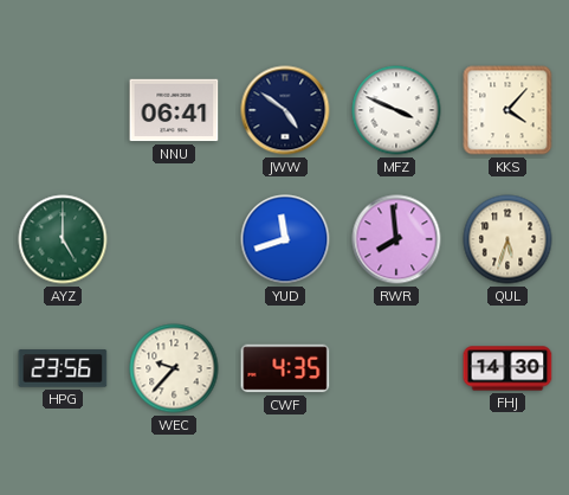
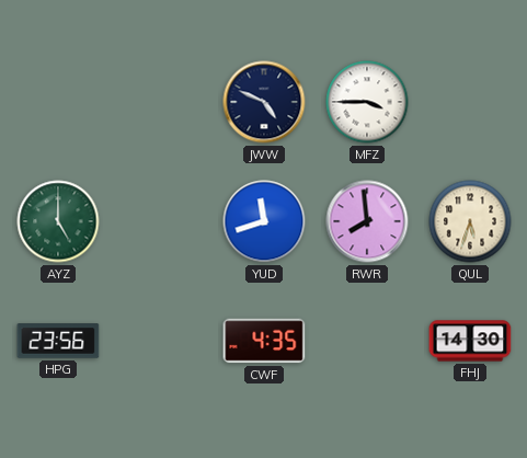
NNU: 06:41 -> none
JWW: 4:51 -> 4:49
MFZ: 3:49 -> 3:45
KKS: 4:07 -> none
WEC: 9:37 -> none
